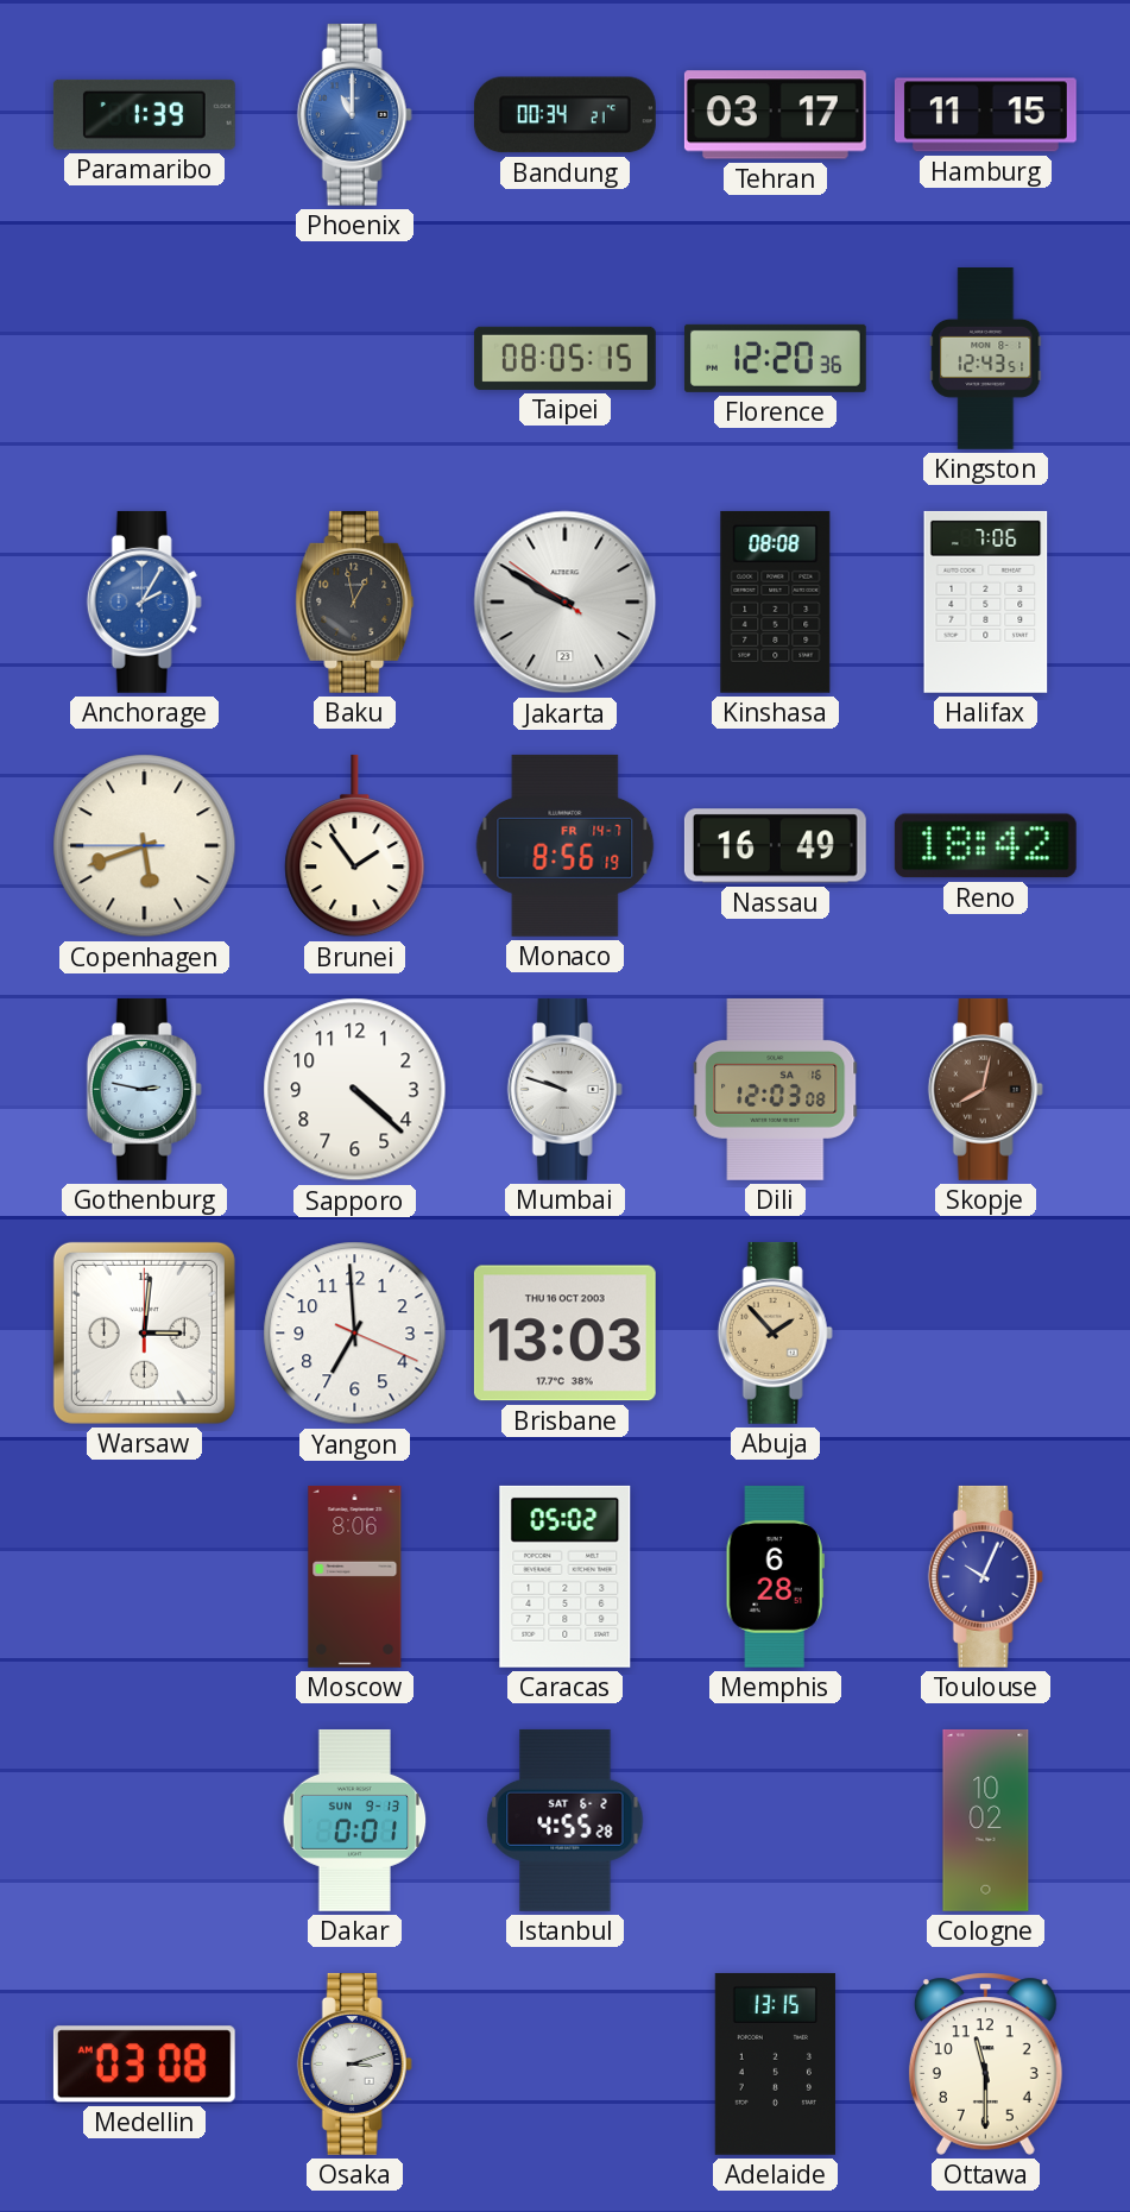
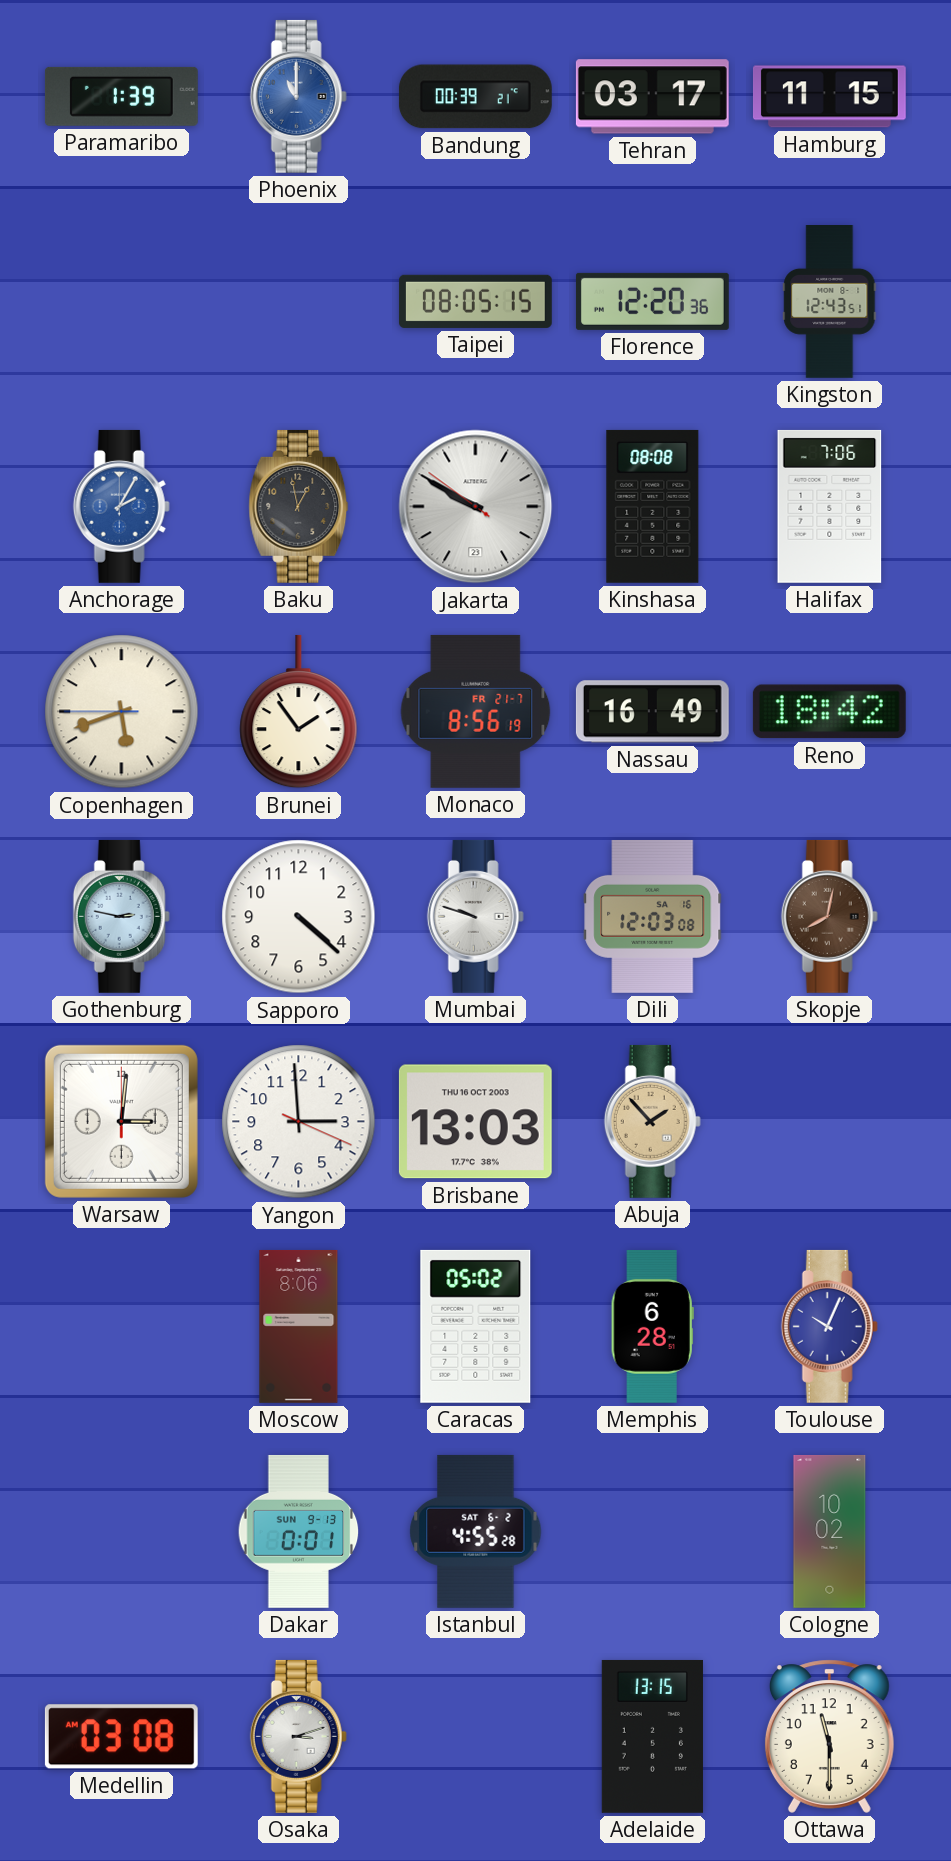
Bandung: 00:34 -> 00:39
Monaco date: FR 14-7 -> FR 21-7
Yangon: 6:59 -> 2:59
